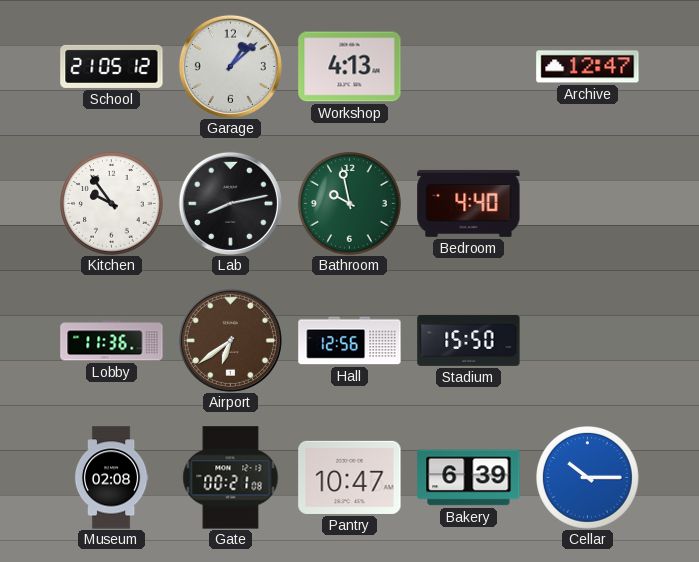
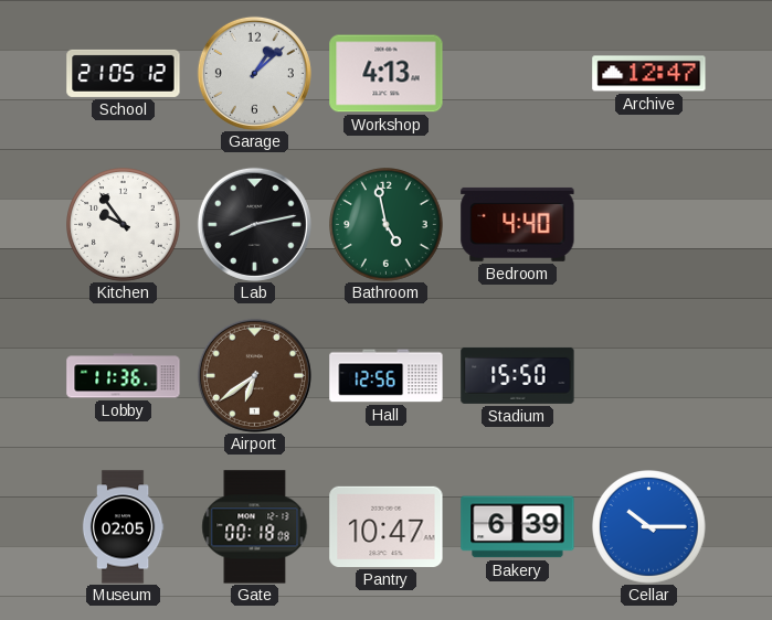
Bathroom: 9:58 -> 4:58
Museum: 02:08 -> 02:05
Gate: 00:21 -> 00:18
